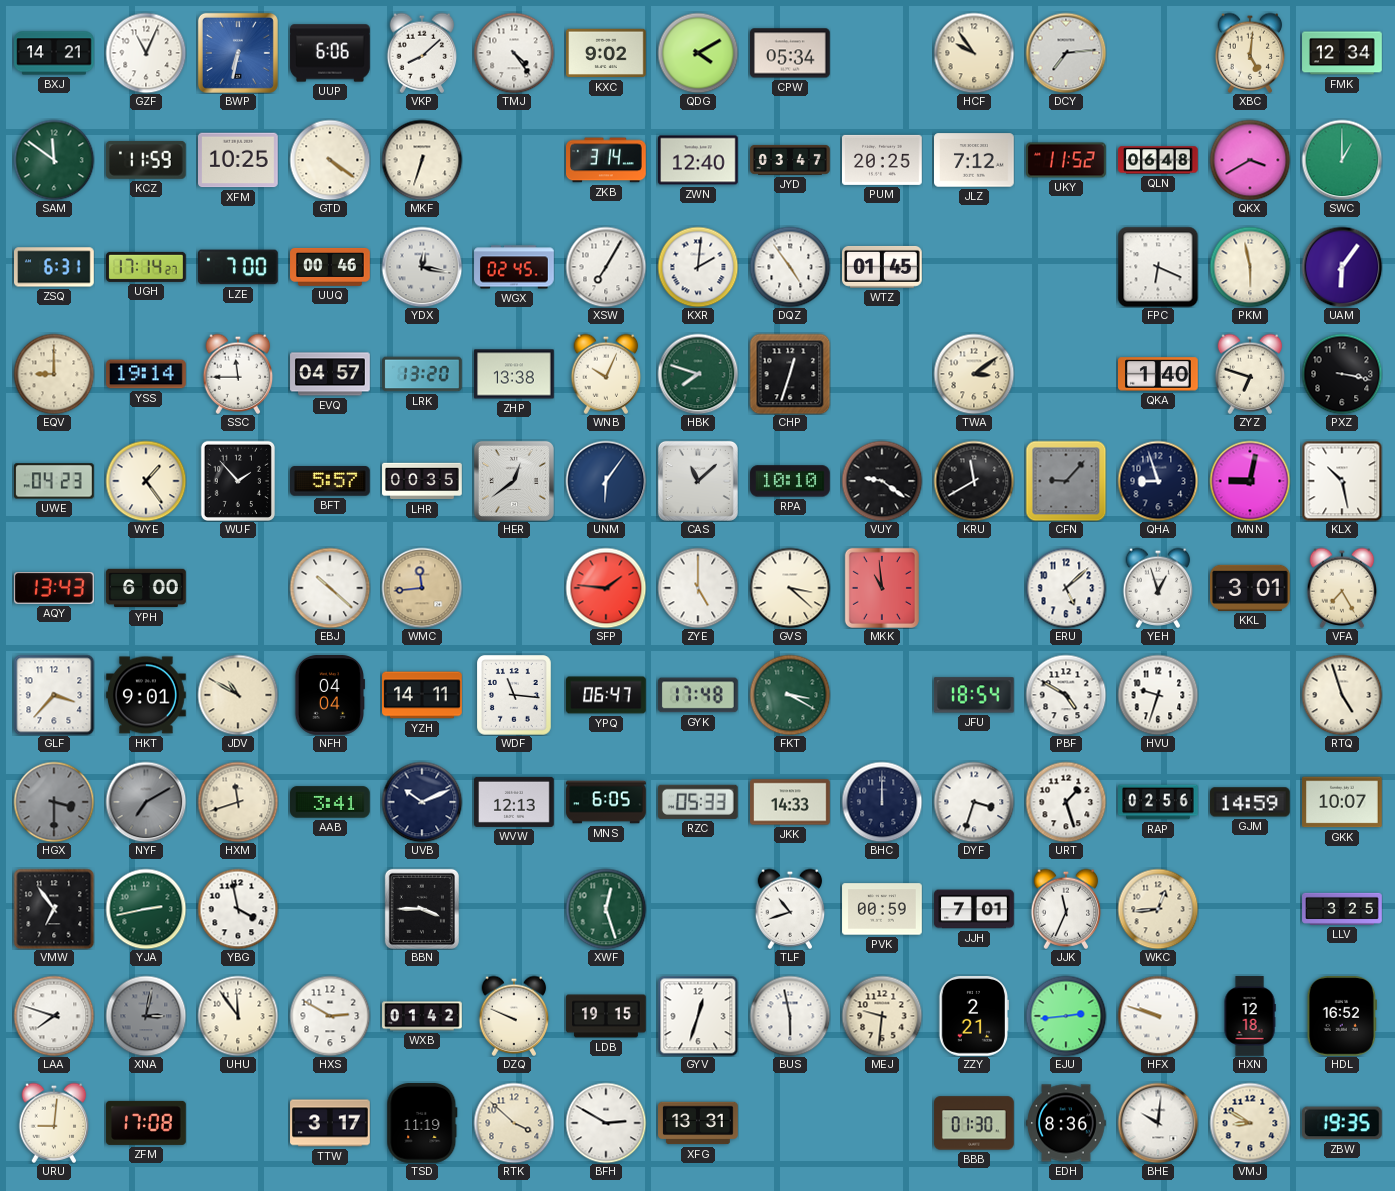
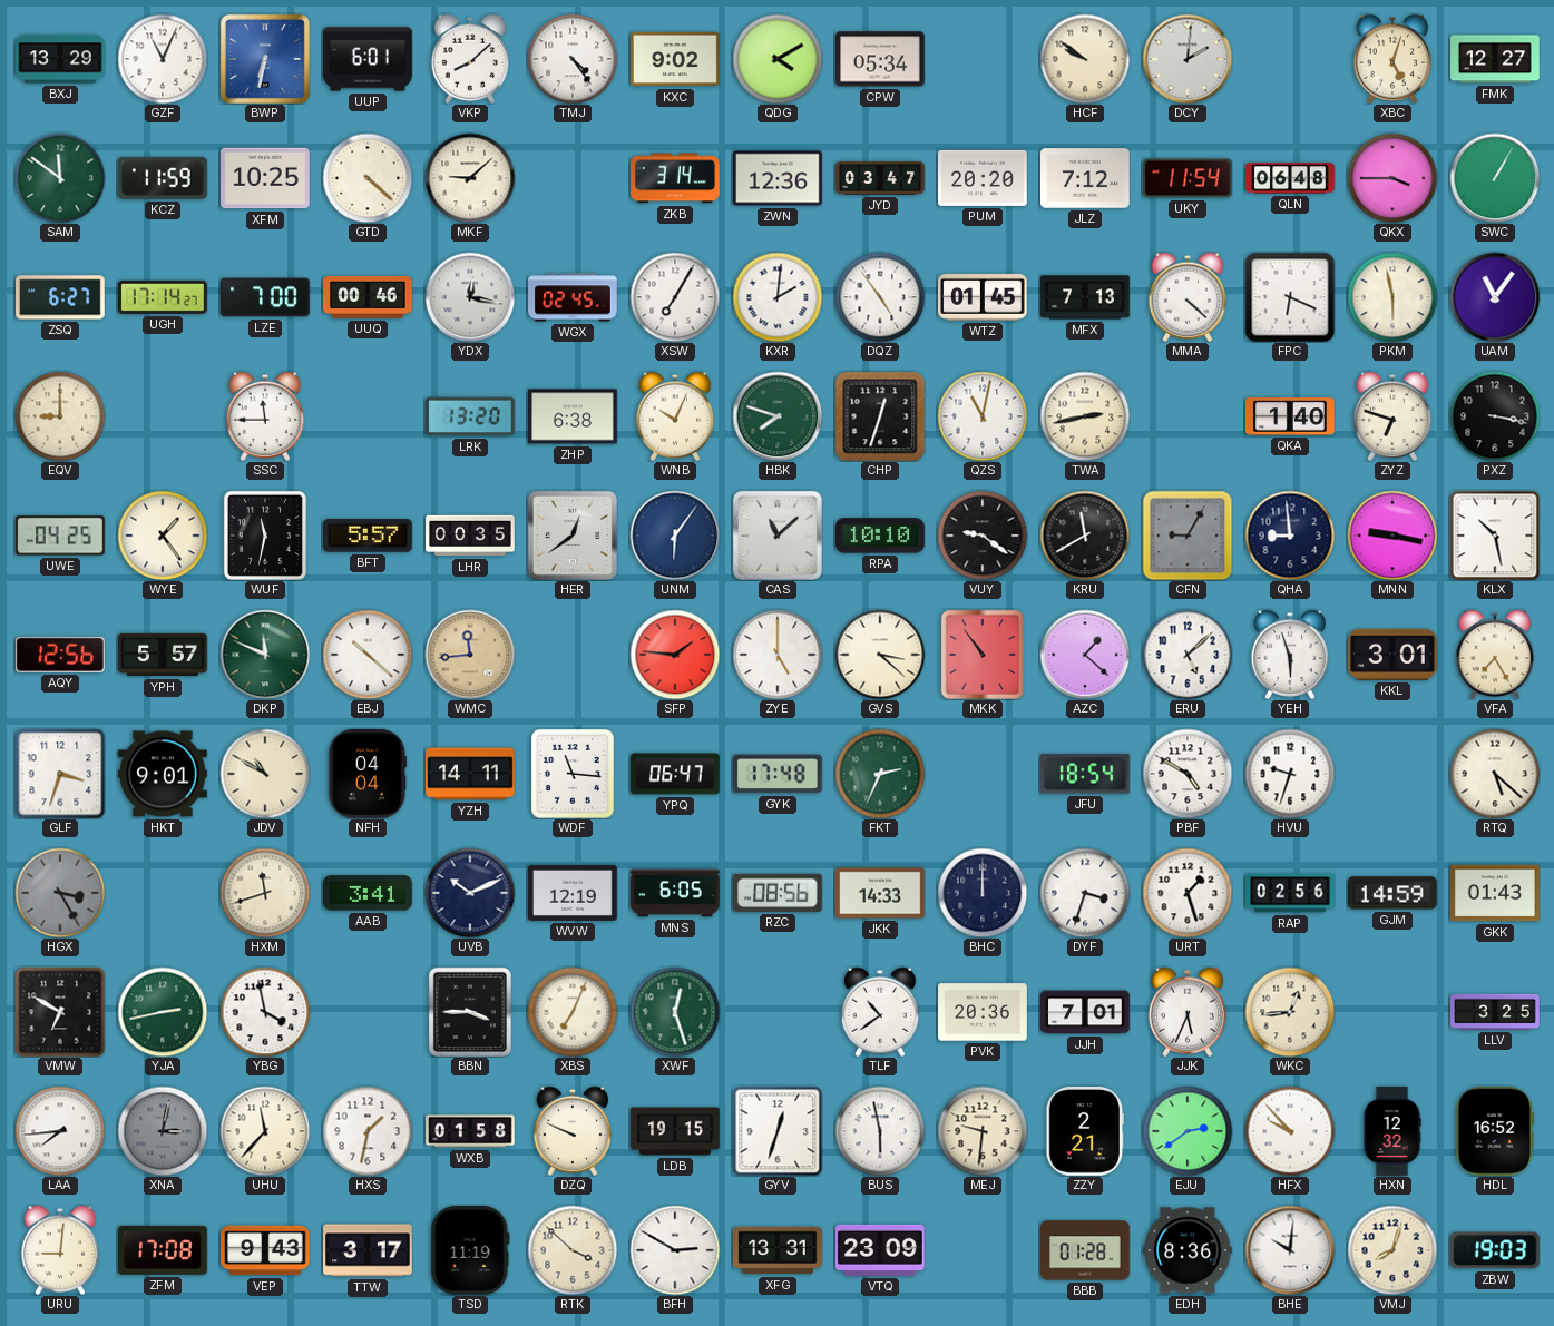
BXJ: 14:21 -> 13:29
UUP: 6:06 -> 6:01
HCF: 9:54 -> 9:51
DCY: 7:14 -> 2:01
XBC: 5:01 -> 5:03
FMK: 12:34 -> 12:27
GTD: 4:21 -> 4:22
MKF: 6:33 -> 9:08
ZWN: 12:40 -> 12:36
PUM: 20:25 -> 20:20
UKY: 11:52 -> 11:54
QKX: 3:40 -> 3:45
SWC: 1:00 -> 1:05
ZSQ: 6:31 -> 6:27
MFX: none -> 7:13
MMA: none -> 4:22
UAM: 6:06 -> 11:06
YSS: 19:14 -> none
EVQ: 04:57 -> none
ZHP: 13:38 -> 6:38
QZS: none -> 11:02
TWA: 3:09 -> 2:43
UWE: 04:23 -> 04:25
WUF: 1:53 -> 11:32
CFN: 9:07 -> 9:05
QHA: 8:57 -> 8:59
MNN: 9:02 -> 9:17
AQY: 13:43 -> 12:56
YPH: 6:00 -> 5:57
DKP: none -> 11:49
MKK: 10:59 -> 10:54
AZC: none -> 1:22
YEH: 12:57 -> 5:57
GLF: 3:37 -> 3:33
FKT: 3:20 -> 2:34
RTQ: 4:57 -> 5:22
HGX: 3:30 -> 3:25
NYF: 7:10 -> none
WVW: 12:13 -> 12:19
RZC: 05:33 -> 08:56
GKK: 10:07 -> 01:43
VMW: 6:54 -> 6:50
XBS: none -> 7:04
TLF: 10:42 -> 10:39
PVK: 00:59 -> 20:36
JJK: 11:34 -> 5:34
LAA: 7:48 -> 7:44
UHU: 11:54 -> 11:37
HXS: 2:50 -> 1:32
WXB: 01:42 -> 01:58
EJU: 2:44 -> 2:39
HFX: 9:48 -> 9:53
HXN: 12:18 -> 12:32
VEP: none -> 9:43
VTQ: none -> 23:09
BBB: 01:30 -> 01:28
VMJ: 8:50 -> 8:03
ZBW: 19:35 -> 19:03
